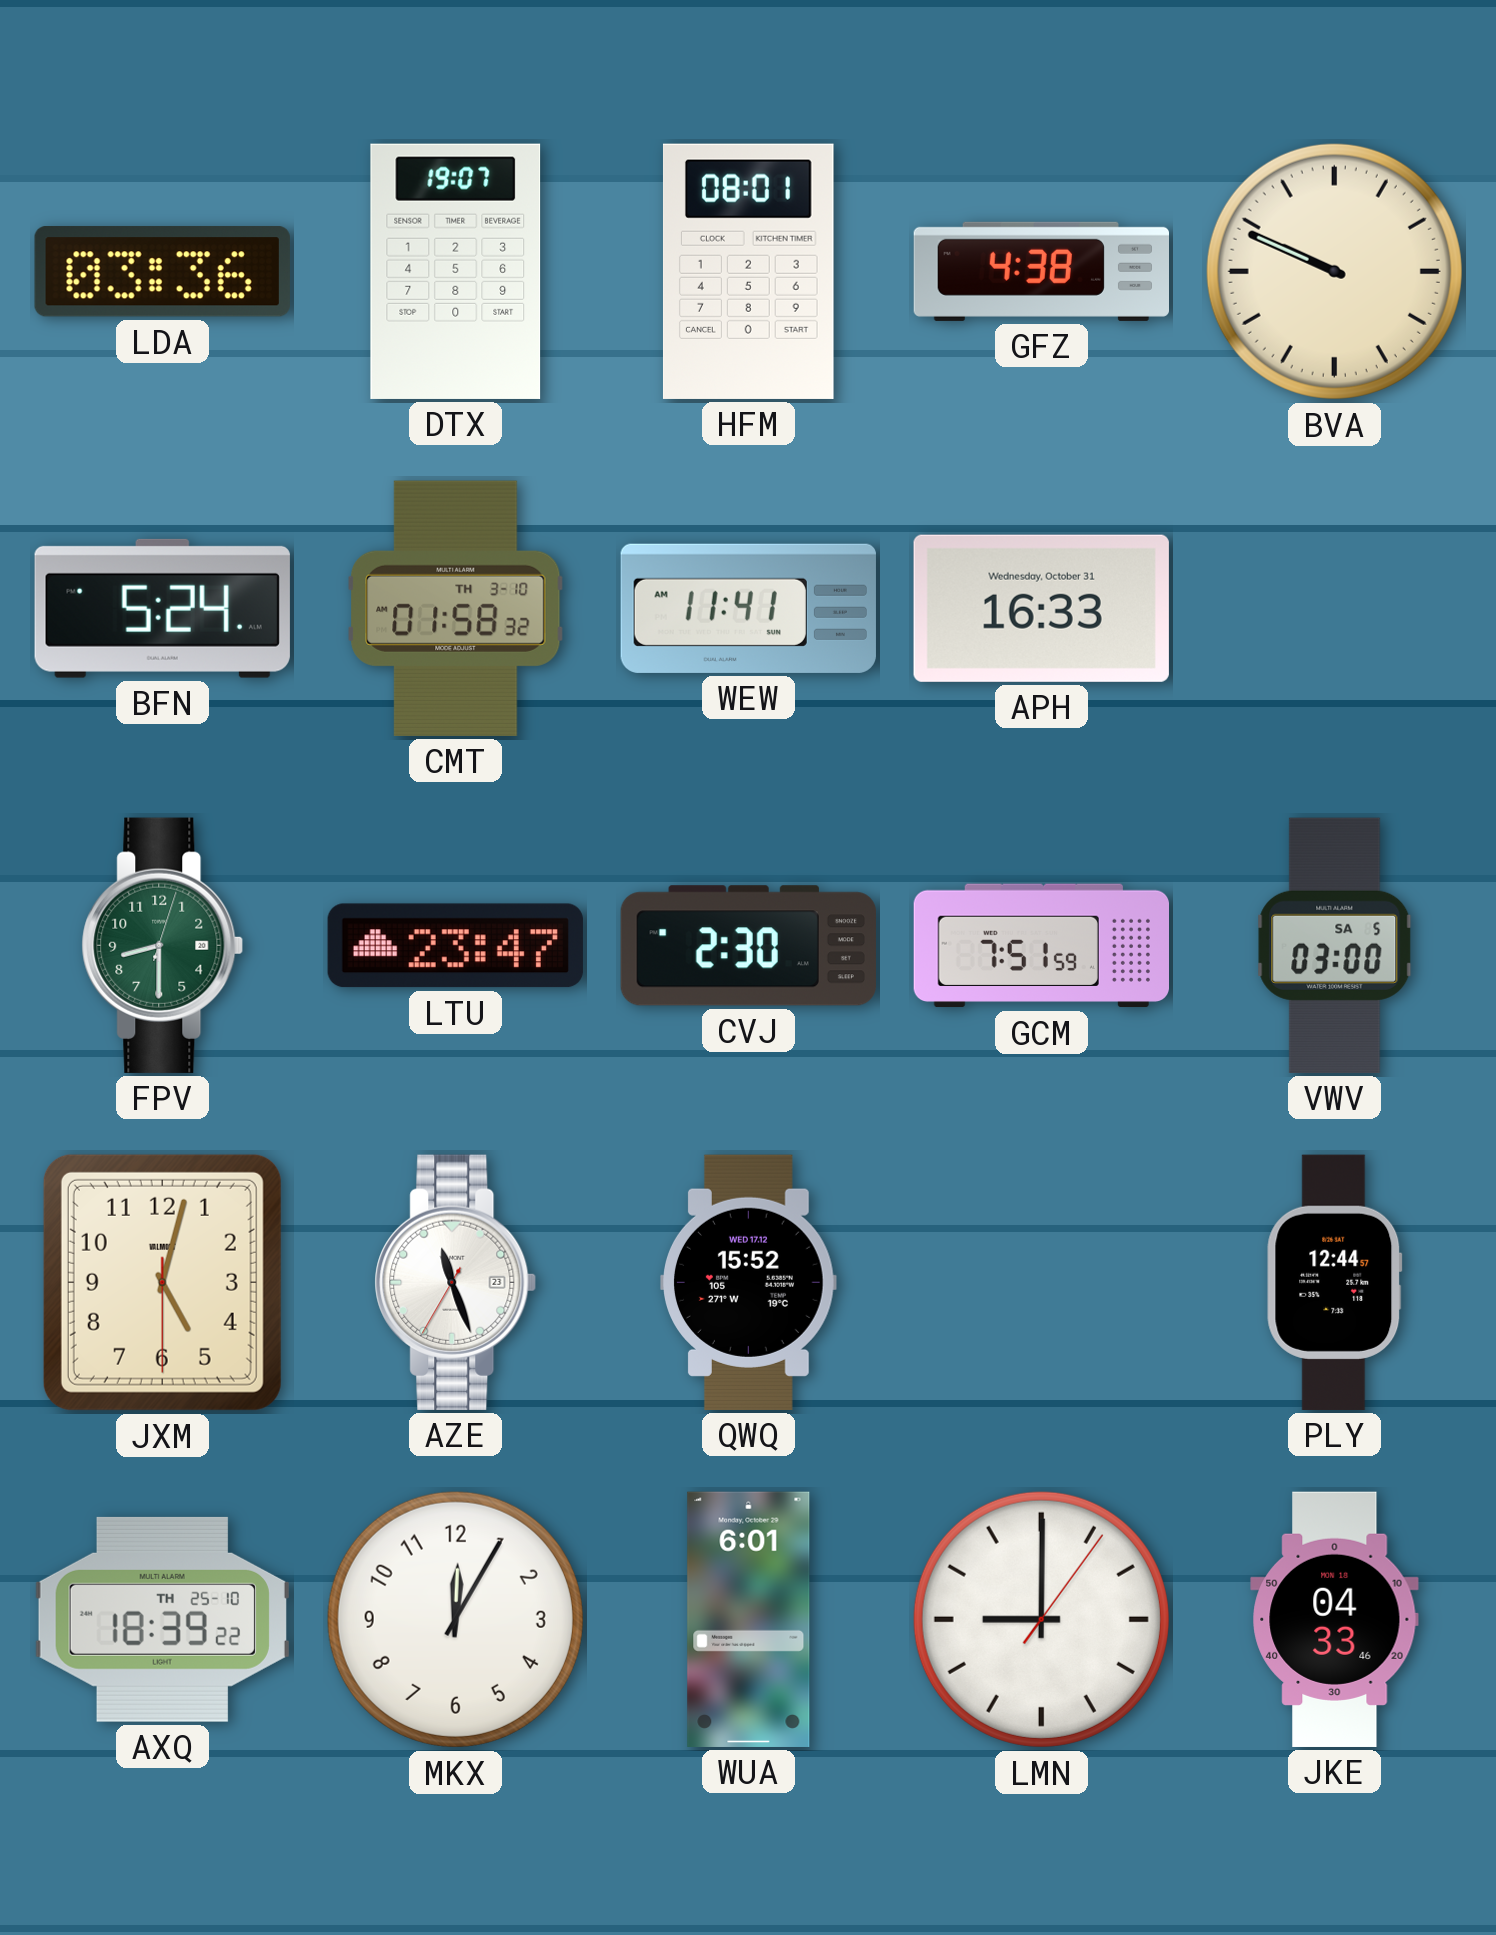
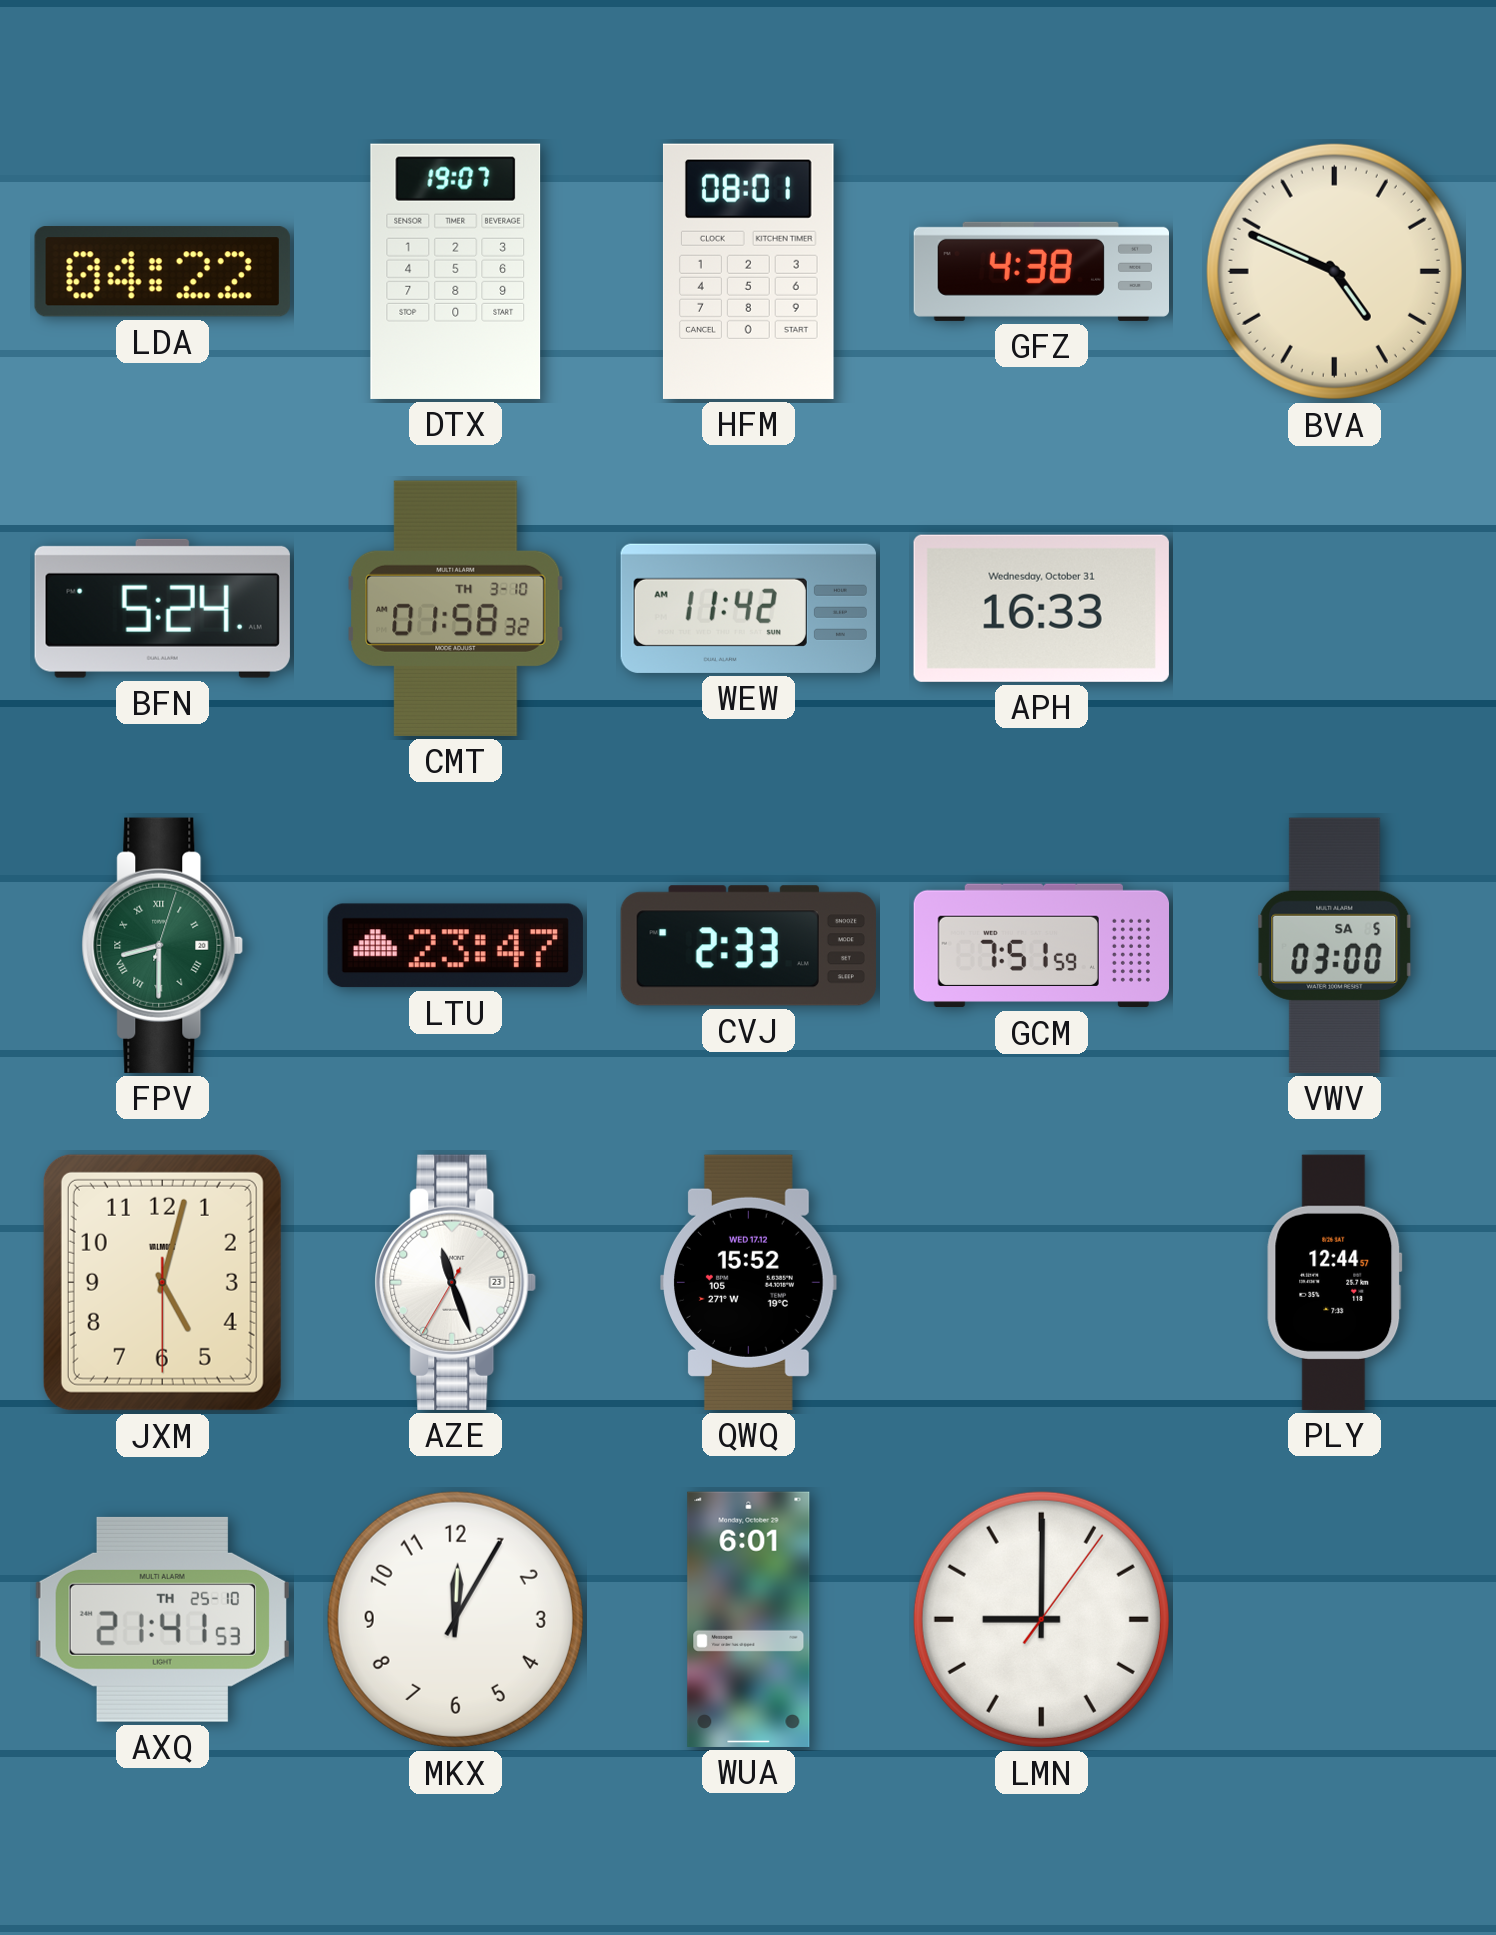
LDA: 03:36 -> 04:22
BVA: 9:49 -> 4:49
WEW: 11:41 -> 11:42
FPV numerals: Arabic -> Roman
CVJ: 2:30 -> 2:33
AXQ: 18:39 -> 21:41
JKE: 04:33 -> none
